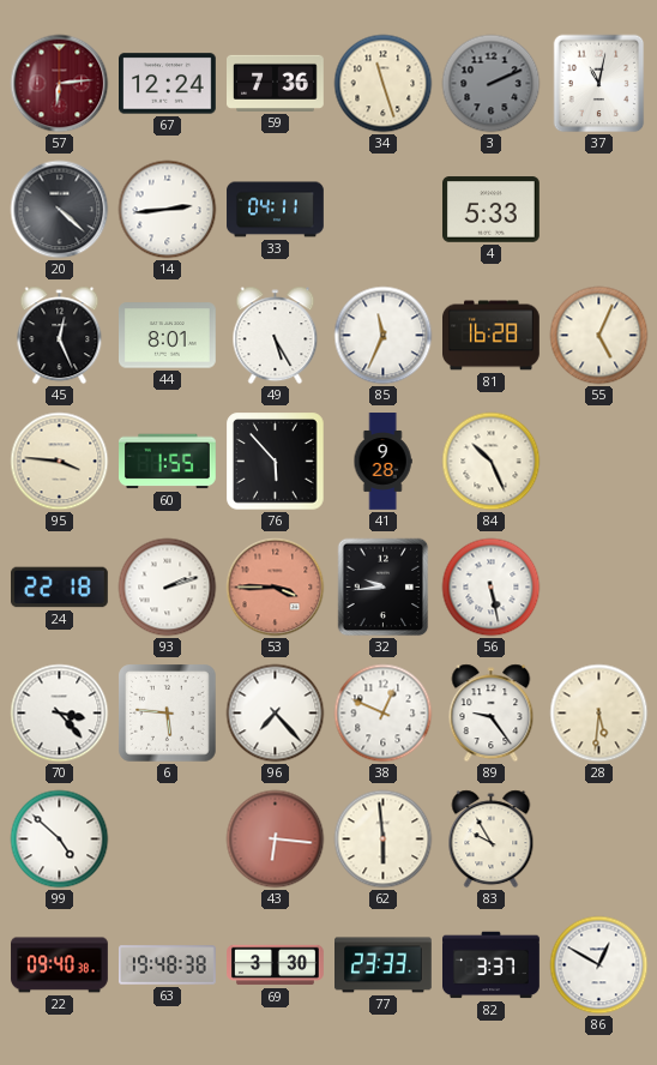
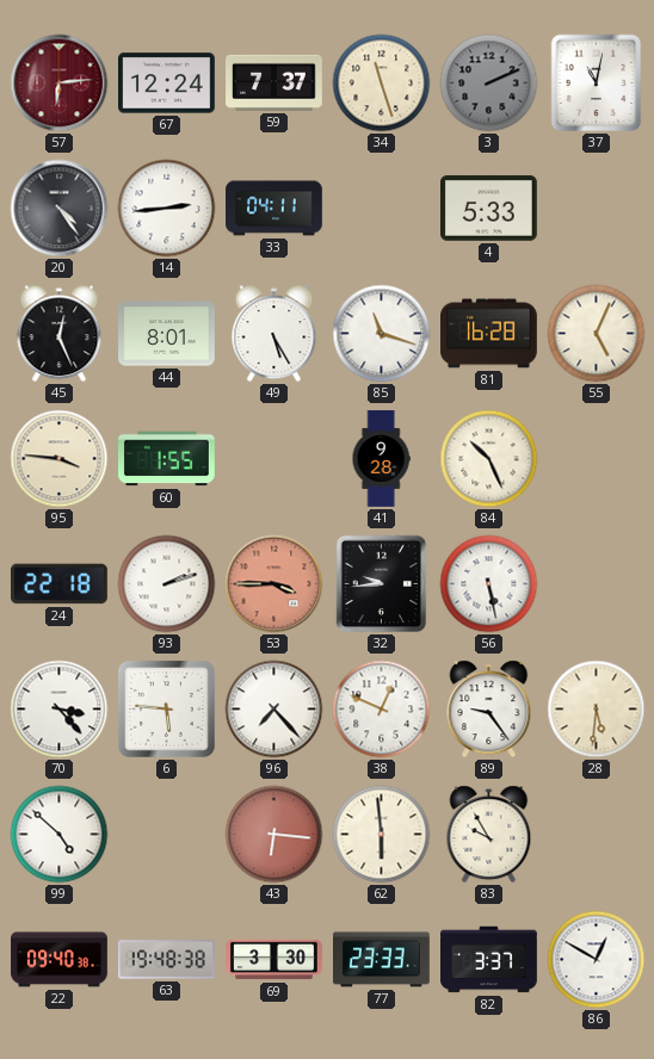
59: 7:36 -> 7:37
20: 4:22 -> 4:24
85: 11:34 -> 11:18
76: 5:53 -> none
